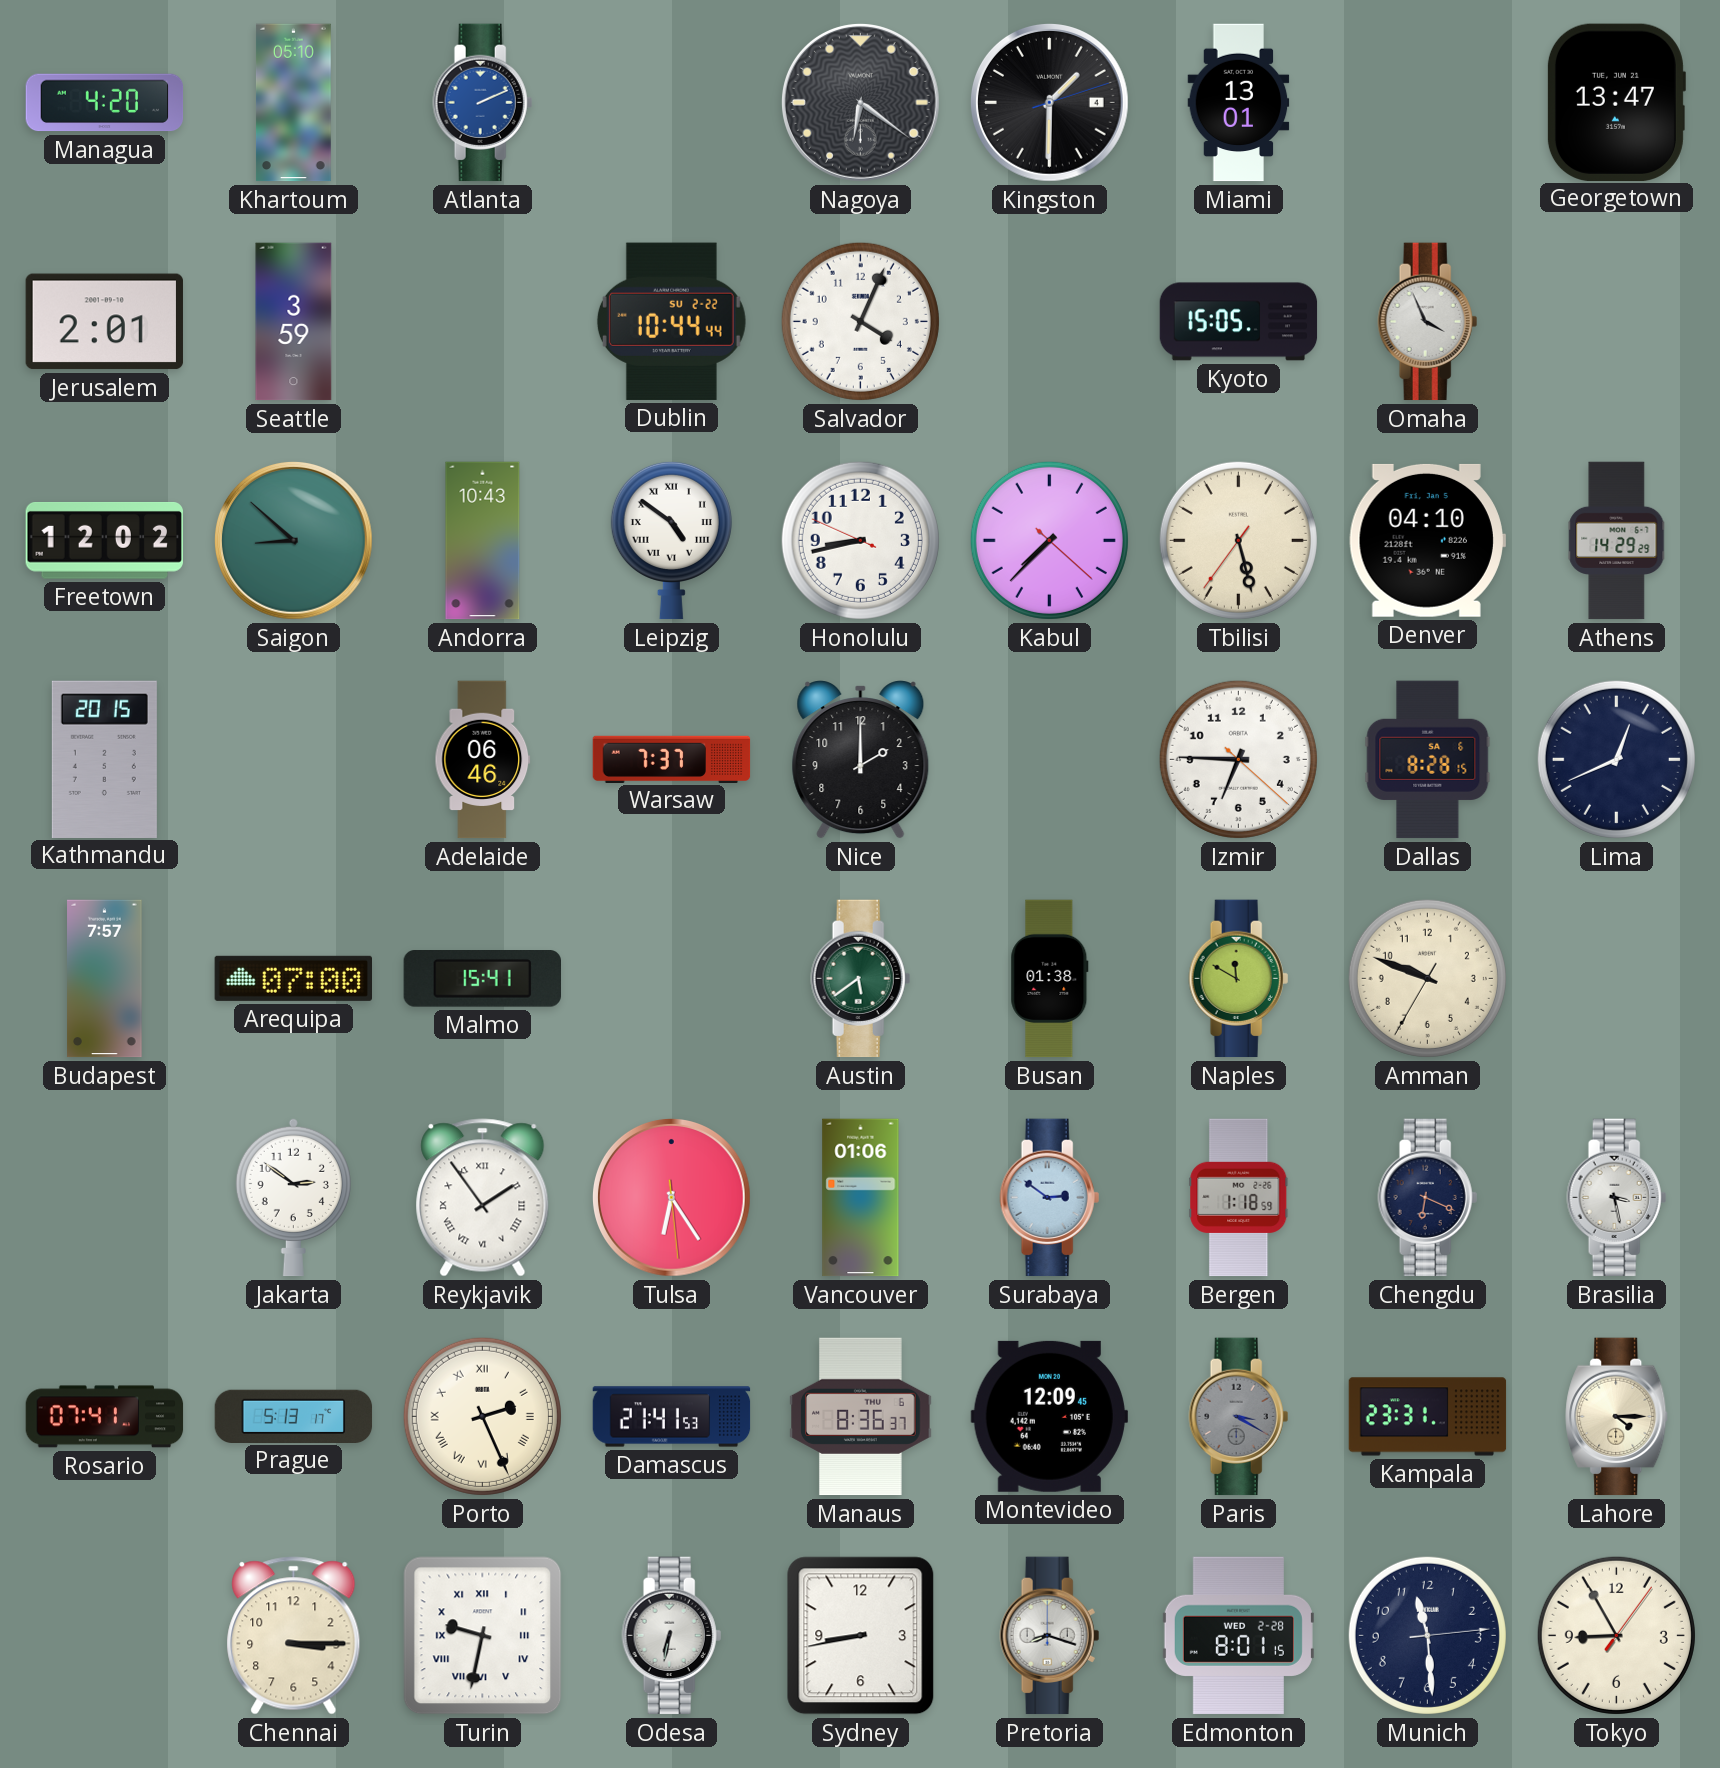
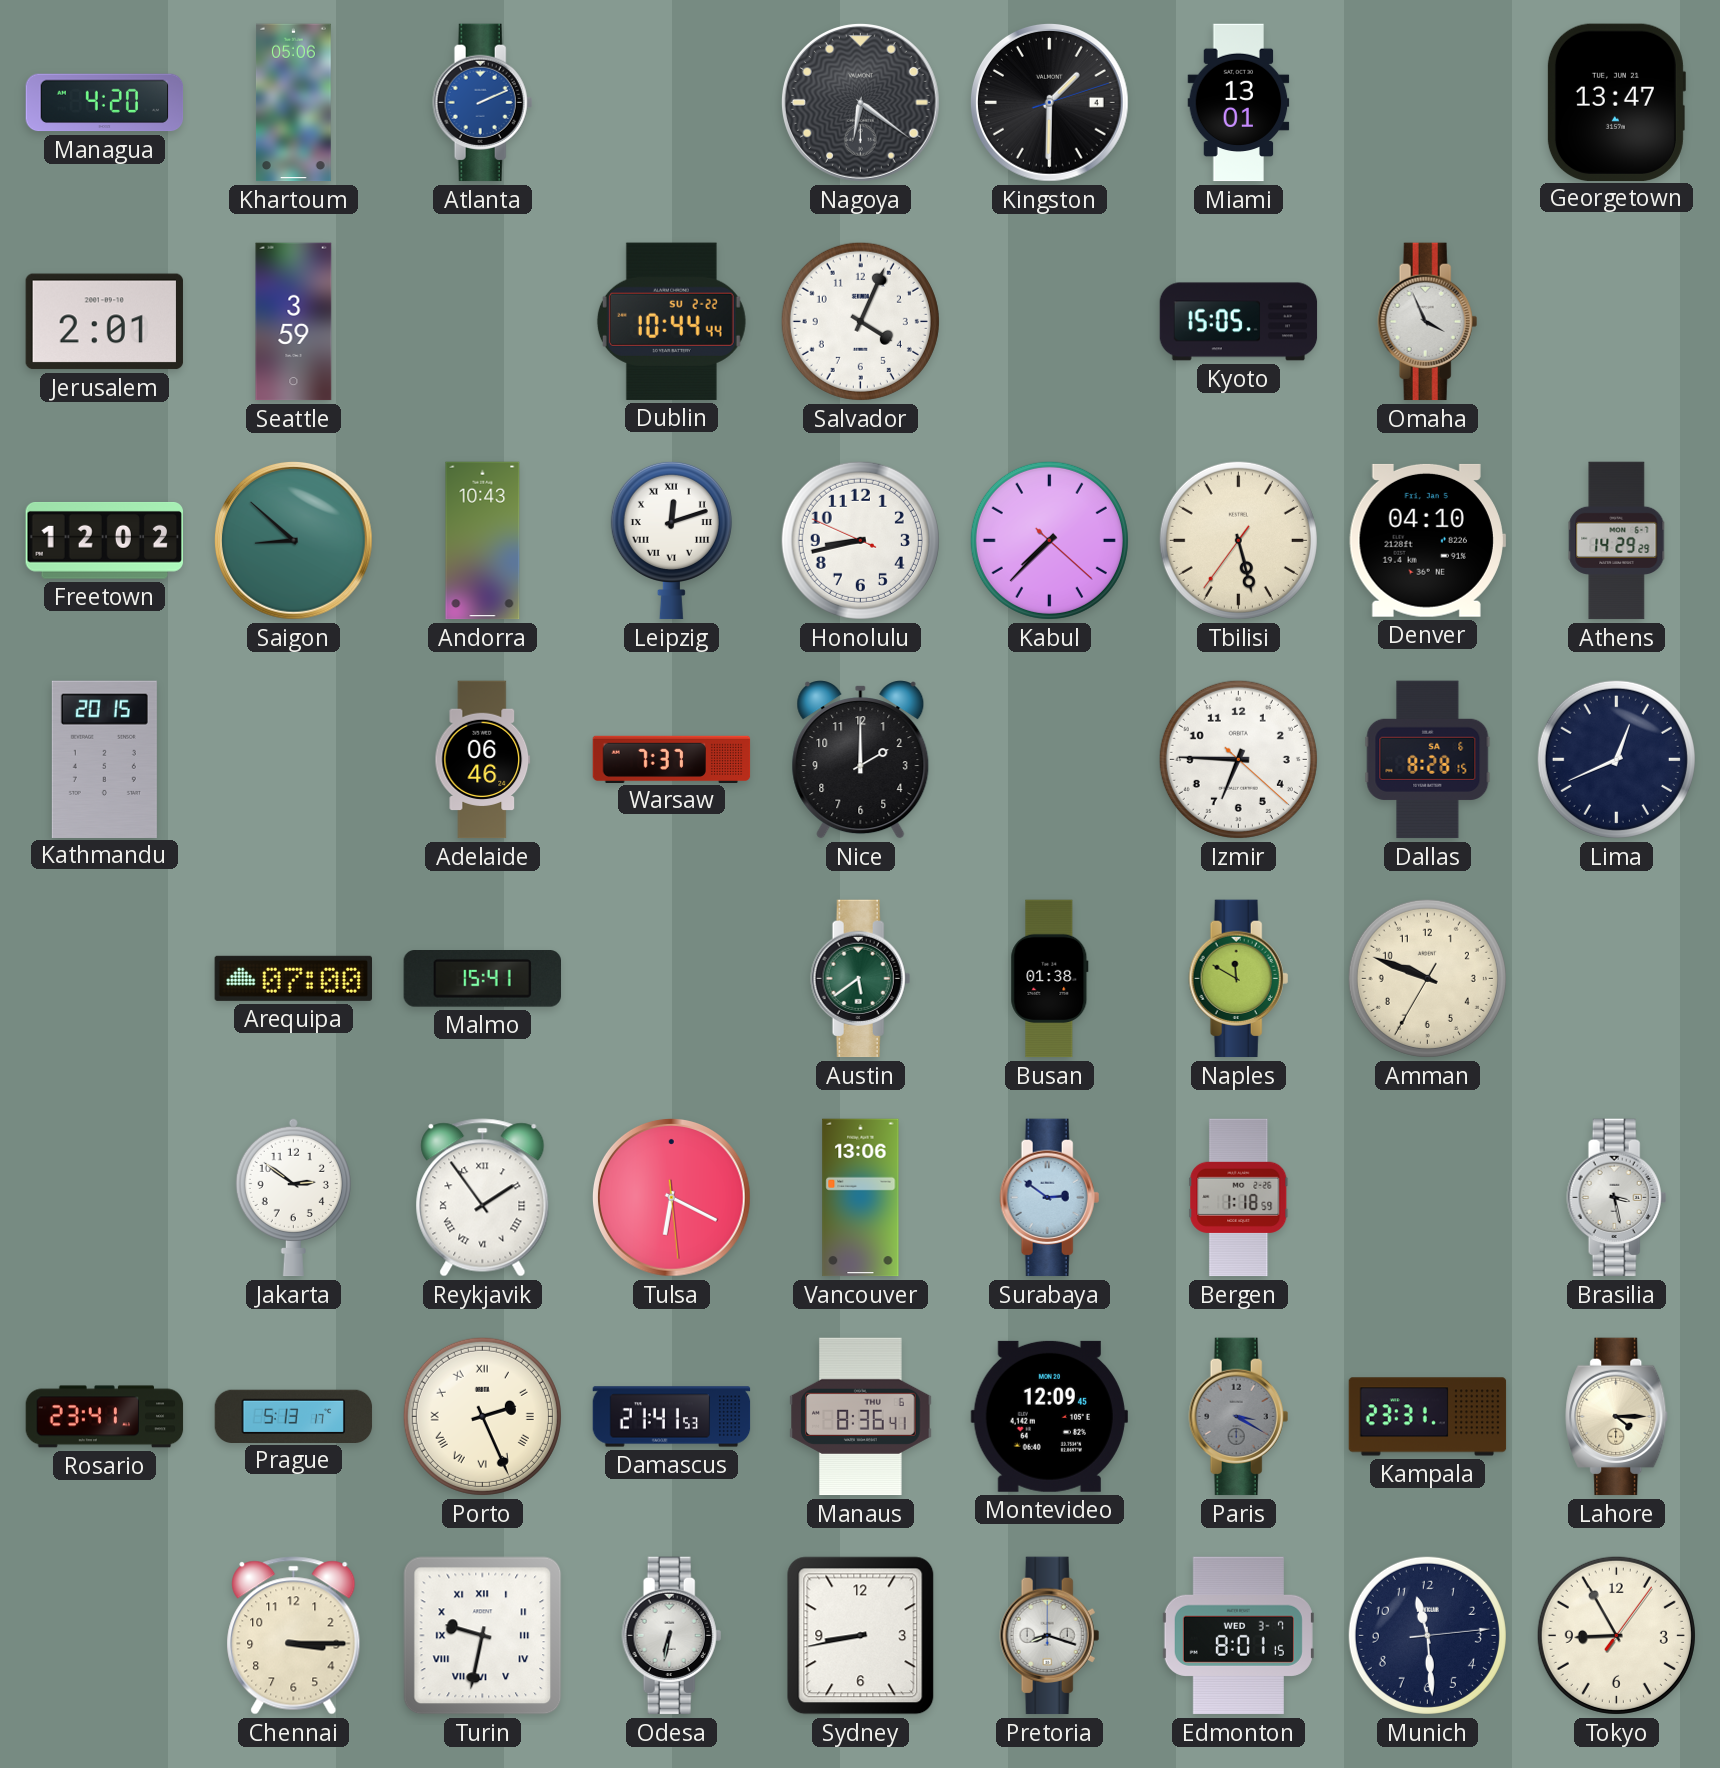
Khartoum: 05:10 -> 05:06
Leipzig: 4:51 -> 12:12
Budapest: 7:57 -> none
Tulsa: 6:24 -> 6:19
Vancouver: 01:06 -> 13:06
Chengdu: 6:19 -> none
Rosario: 07:41 -> 23:41
Manaus: 8:36:37 -> 8:36:41
Edmonton date: WED 2-28 -> WED 3-7
